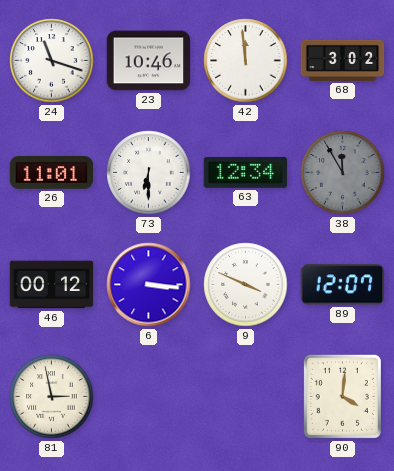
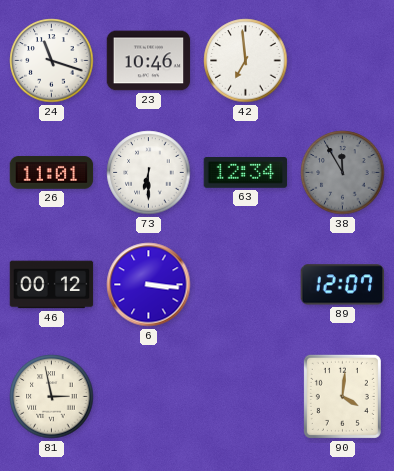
42: 11:59 -> 6:59
68: 3:02 -> none
9: 3:49 -> none
